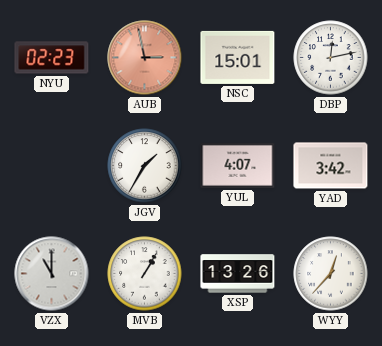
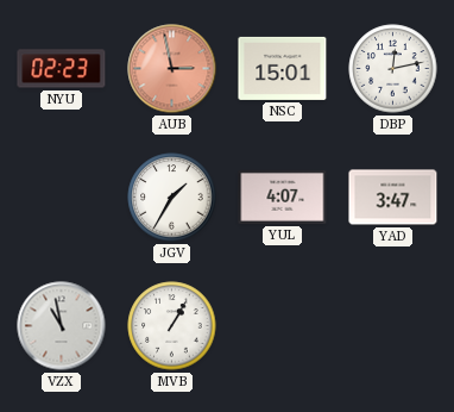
YAD: 3:42 -> 3:47
VZX: 11:00 -> 10:58
XSP: 13:26 -> none
WYY: 12:37 -> none
